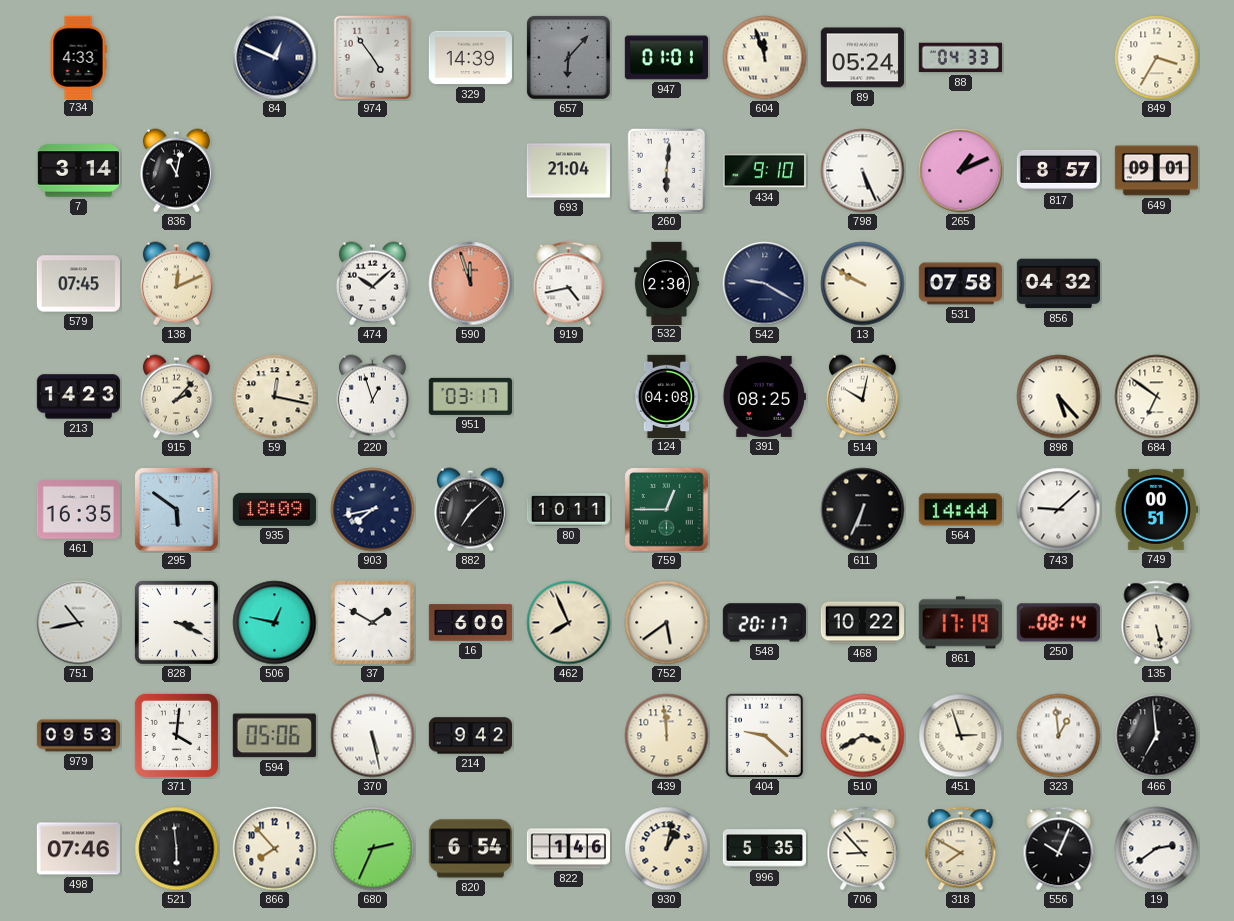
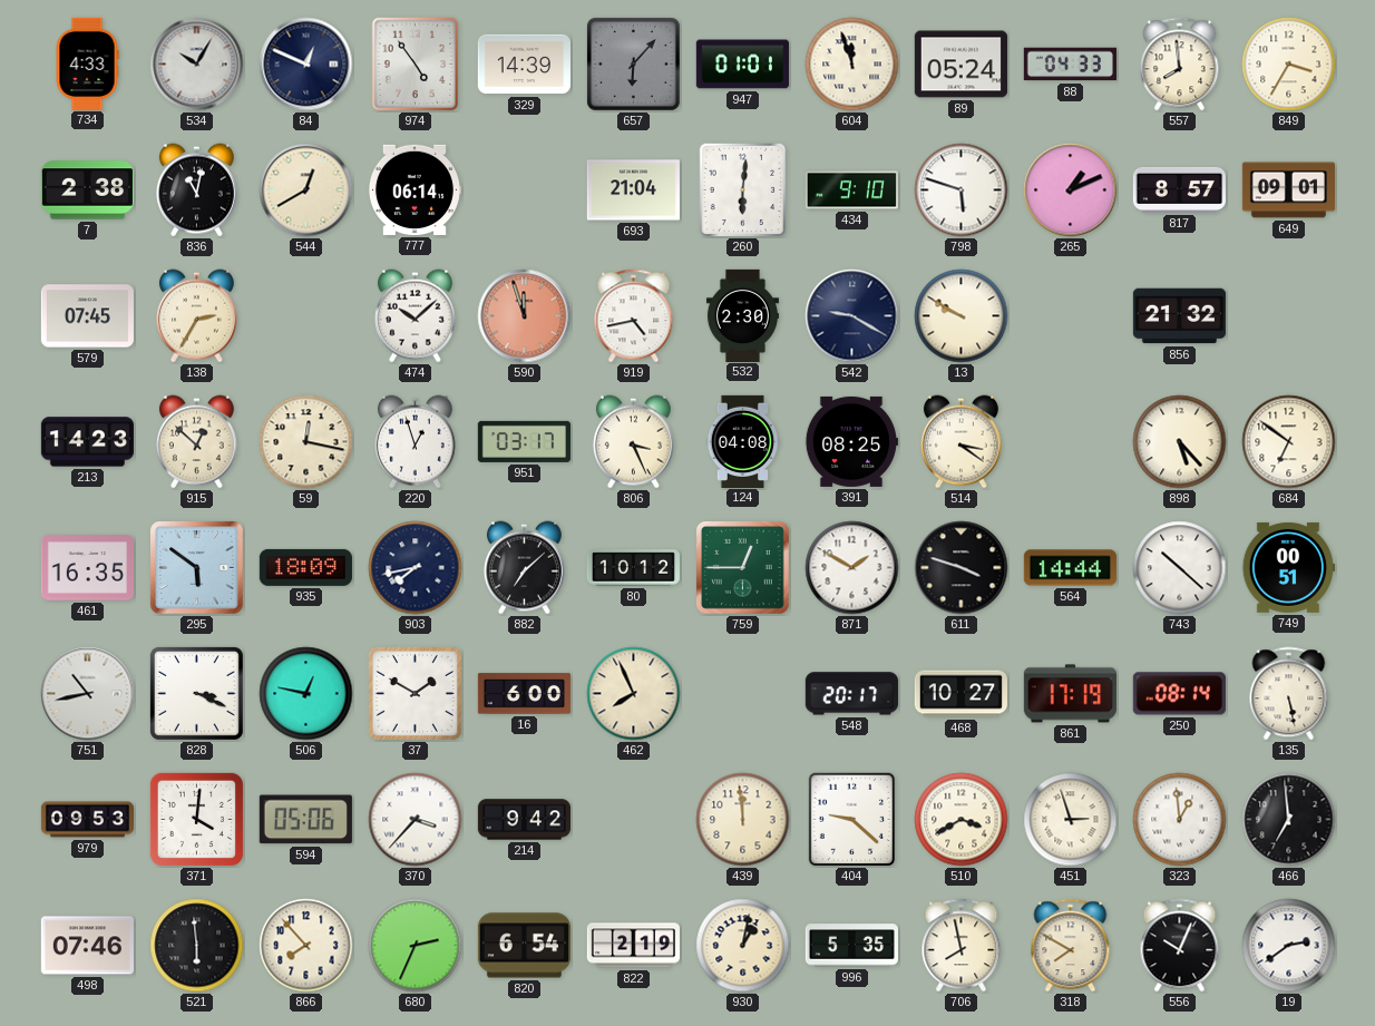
534: none -> 10:05
557: none -> 7:59
7: 3:14 -> 2:38
544: none -> 12:40
777: none -> 06:14
798: 5:26 -> 5:48
138: 12:11 -> 2:35
531: 07:58 -> none
856: 04:32 -> 21:32
915: 2:07 -> 12:52
806: none -> 3:26
514: 10:02 -> 3:21
80: 10:11 -> 10:12
871: none -> 1:50
611: 6:34 -> 3:48
743: 9:08 -> 10:22
752: 5:39 -> none
468: 10:22 -> 10:27
370: 5:28 -> 3:37
822: 1:46 -> 2:19
706: 8:53 -> 7:58
